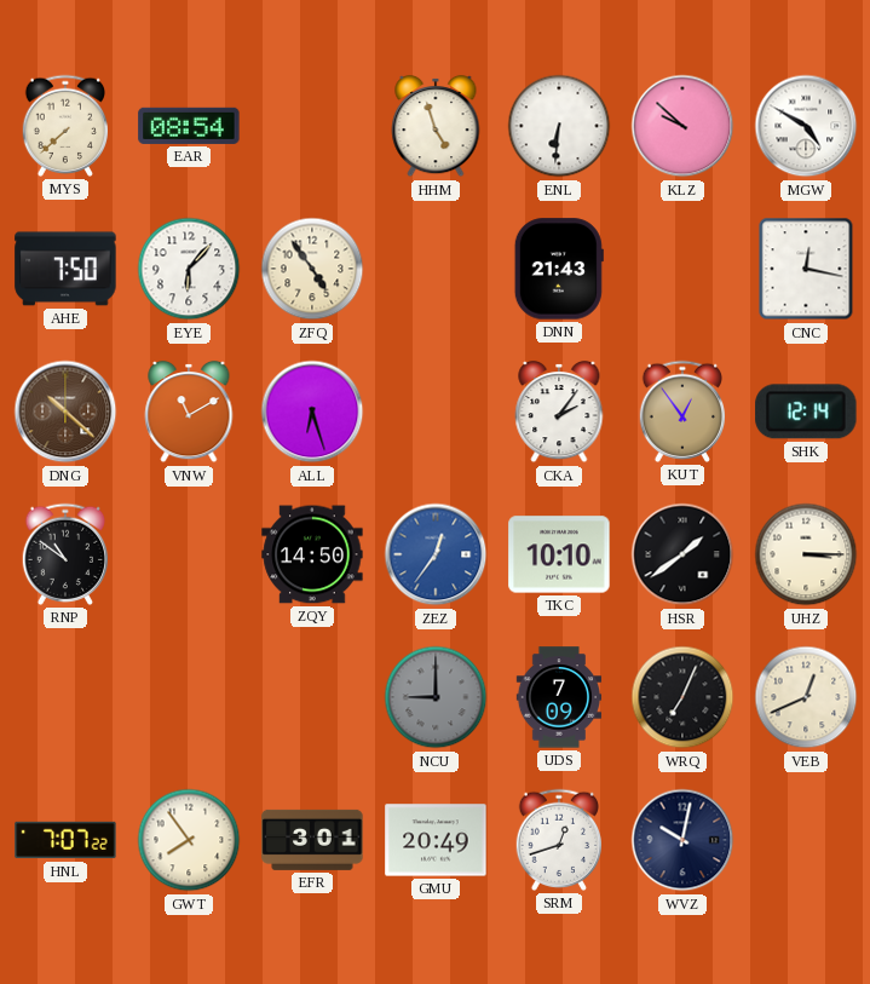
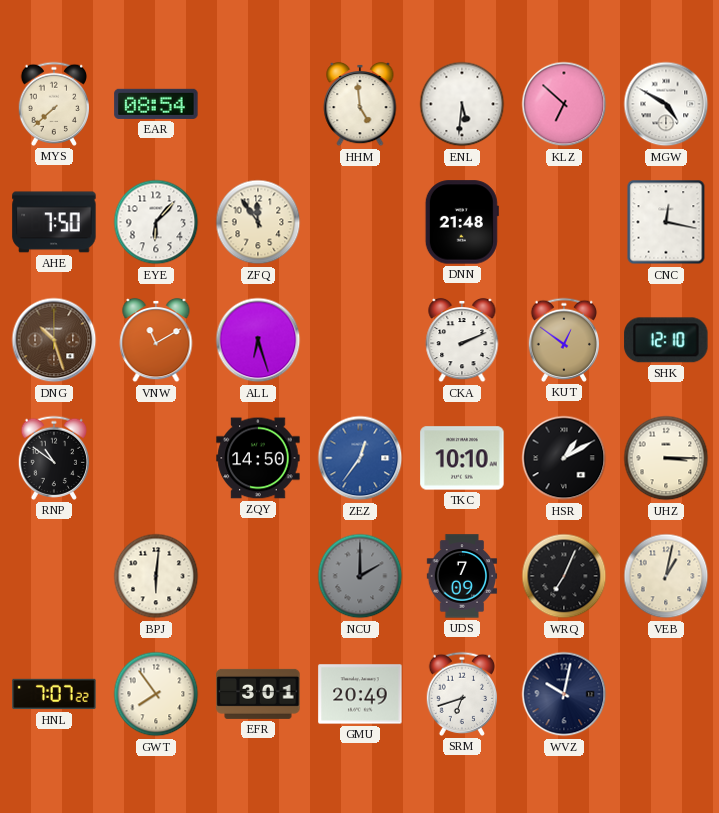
HHM: 4:57 -> 4:59
ENL: 6:31 -> 5:31
KLZ: 9:52 -> 6:52
ZFQ: 4:54 -> 11:54
DNN: 21:43 -> 21:48
DNG: 10:22 -> 10:27
CKA: 2:06 -> 2:11
KUT: 12:54 -> 12:51
SHK: 12:14 -> 12:10
HSR: 1:39 -> 1:10
BPJ: none -> 6:01
NCU: 9:00 -> 2:00
VEB: 12:41 -> 1:02
SRM: 12:42 -> 6:42
